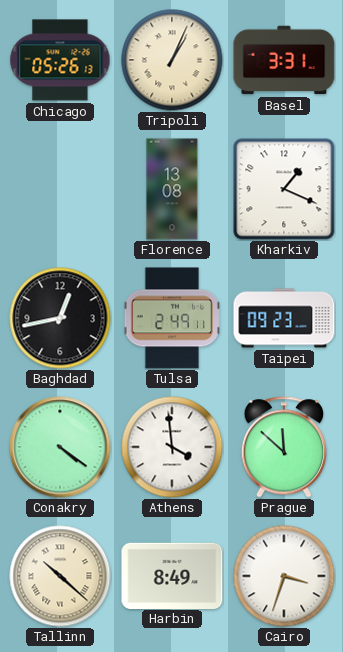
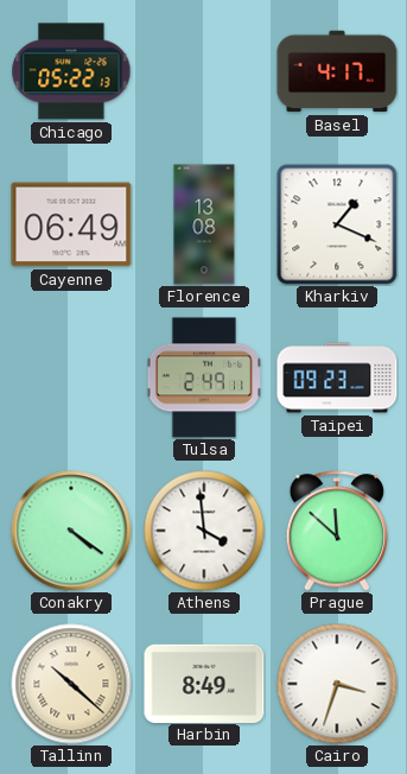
Chicago: 05:26 -> 05:22
Tripoli: 1:04 -> none
Basel: 3:31 -> 4:17
Cayenne: none -> 06:49
Baghdad: 12:43 -> none
